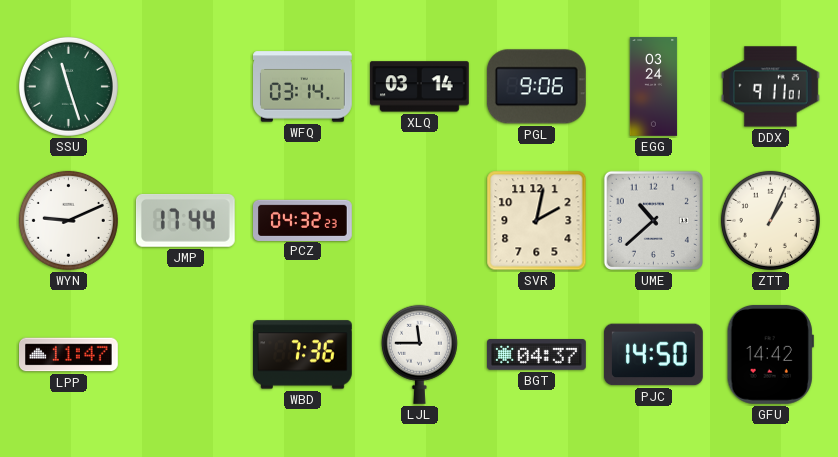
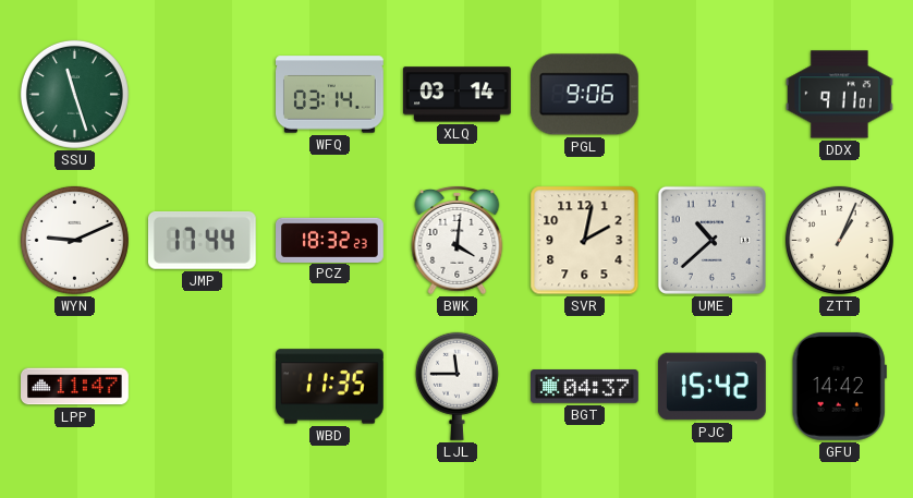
EGG: 03:24 -> none
PCZ: 04:32 -> 18:32
BWK: none -> 4:01
WBD: 7:36 -> 11:35
PJC: 14:50 -> 15:42
